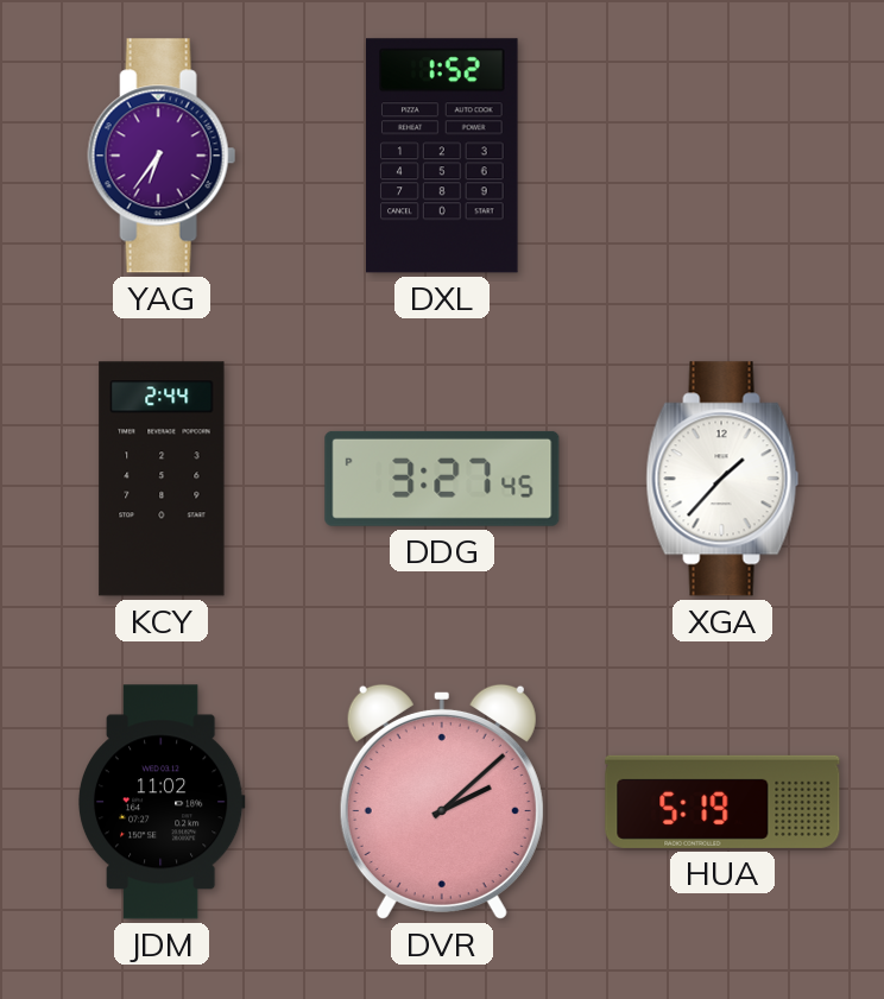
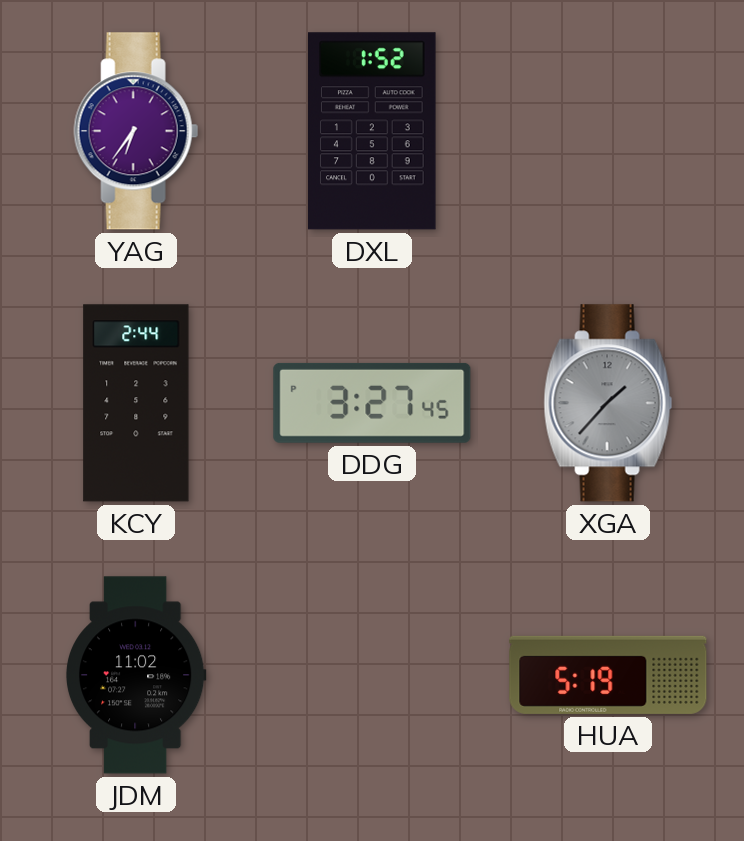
XGA dial: white -> grey
DVR: 2:08 -> none
